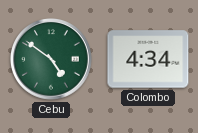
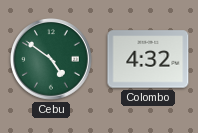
Colombo: 4:34 -> 4:32
